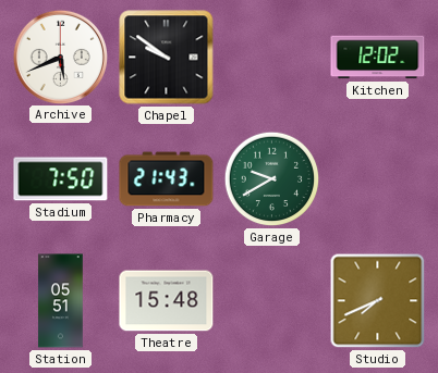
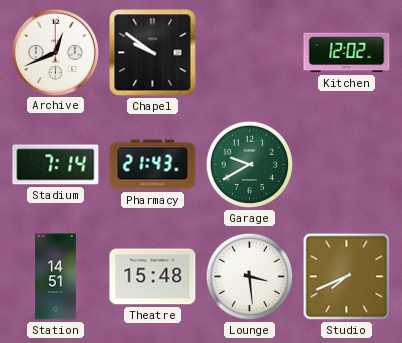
Archive: 5:41 -> 12:41
Stadium: 7:50 -> 7:14
Station: 05:51 -> 14:51
Lounge: none -> 3:29
